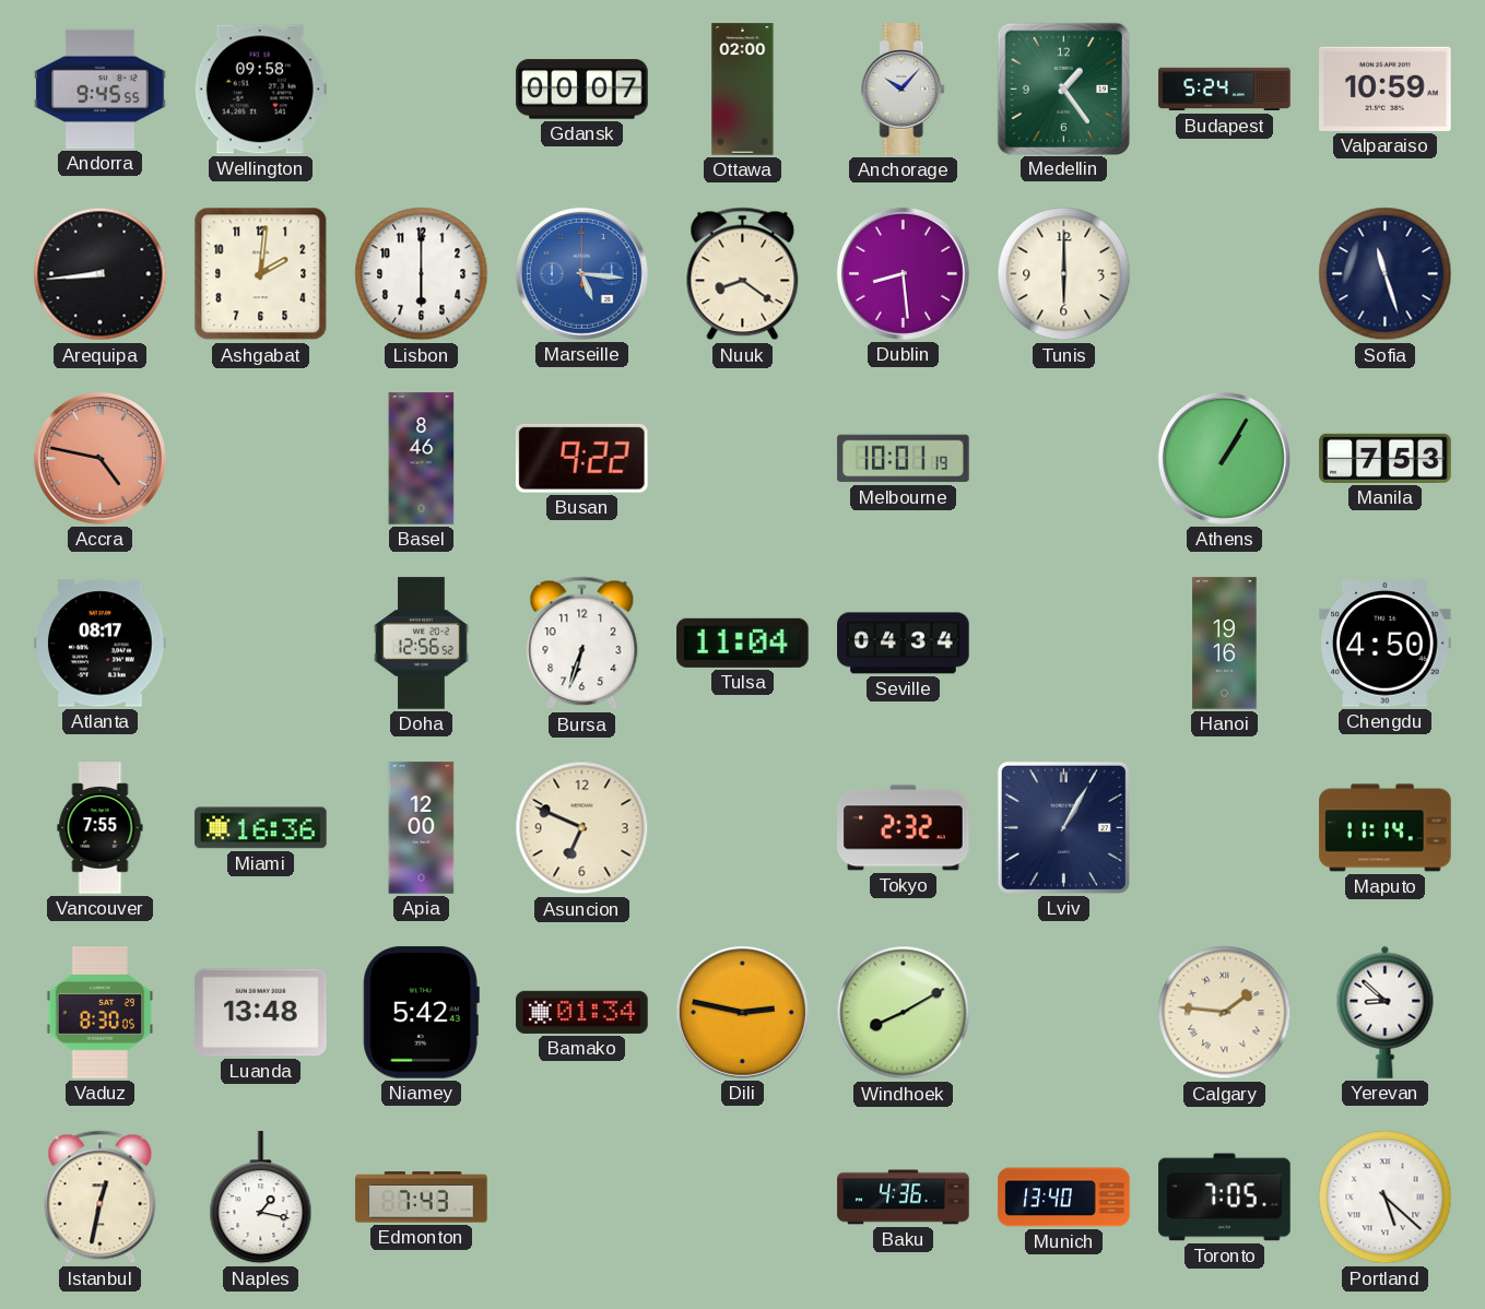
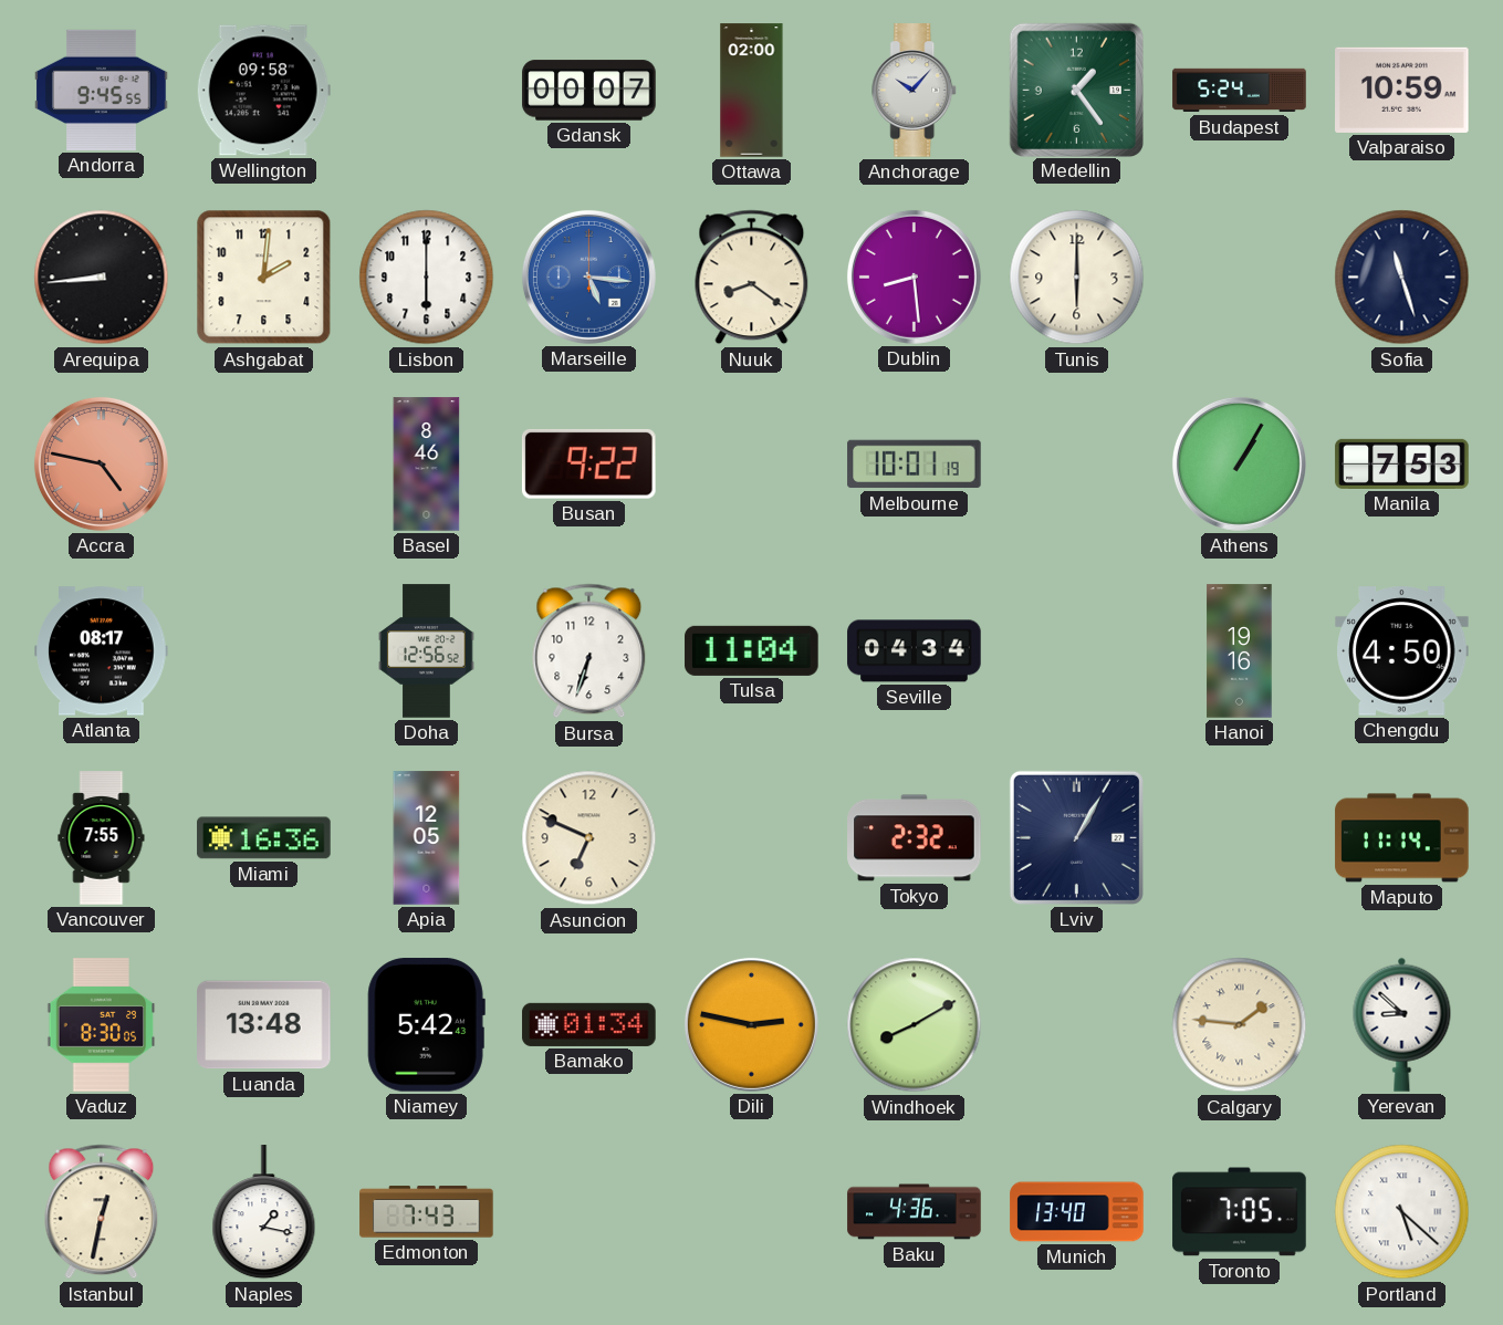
Apia: 12:00 -> 12:05
